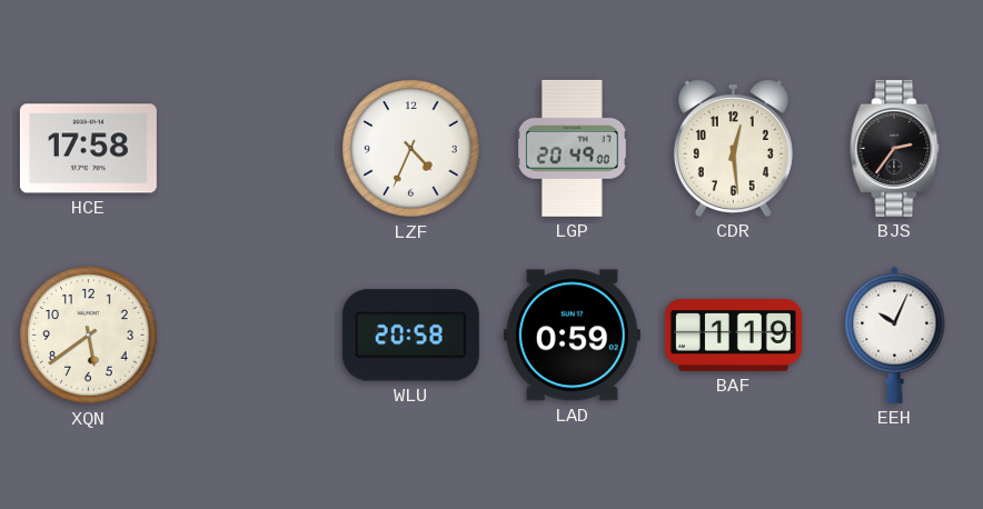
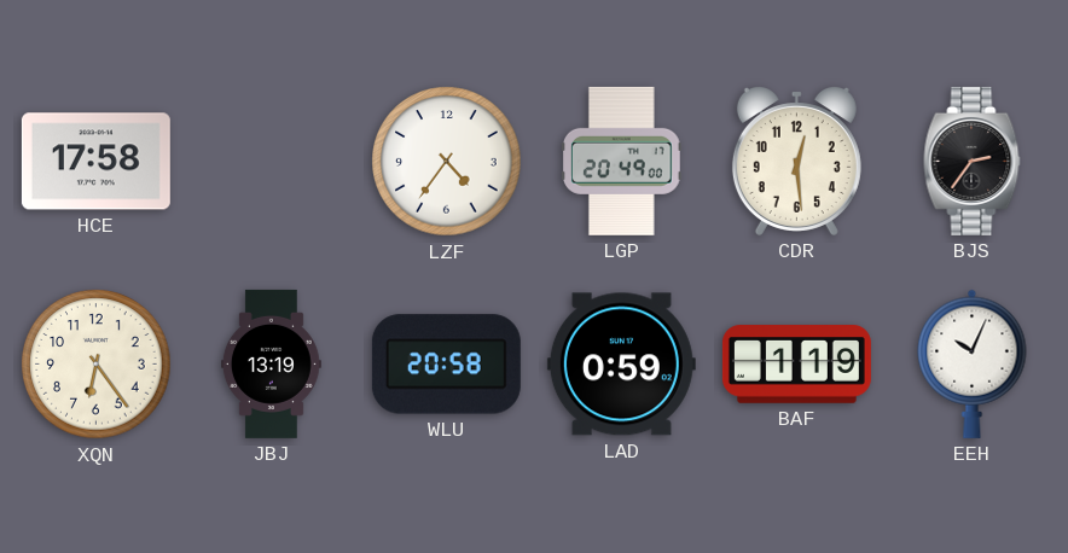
LZF: 4:34 -> 4:36
XQN: 5:39 -> 6:24
JBJ: none -> 13:19
